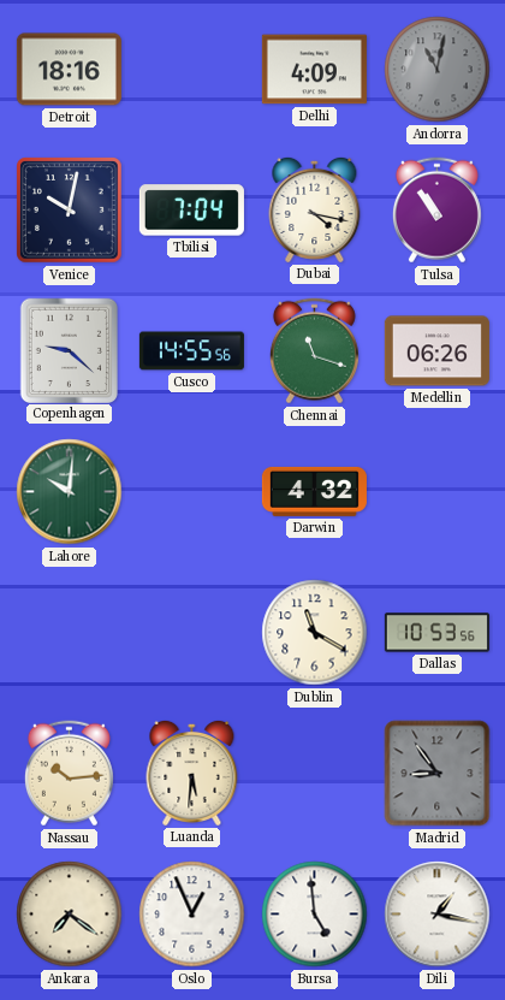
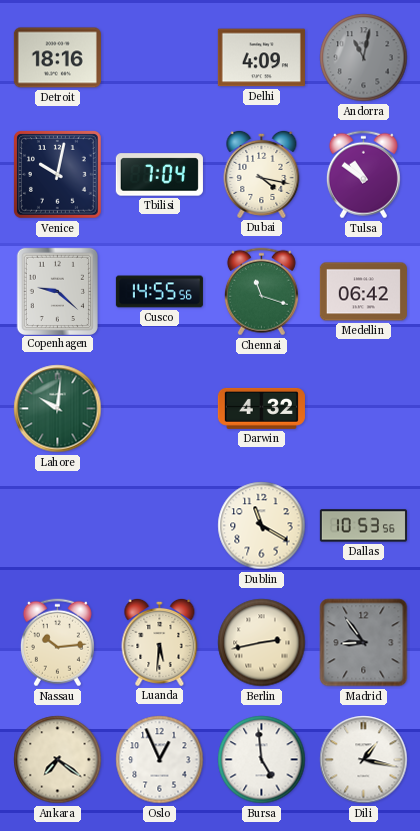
Tulsa: 10:54 -> 10:51
Medellin: 06:26 -> 06:42
Berlin: none -> 2:43
